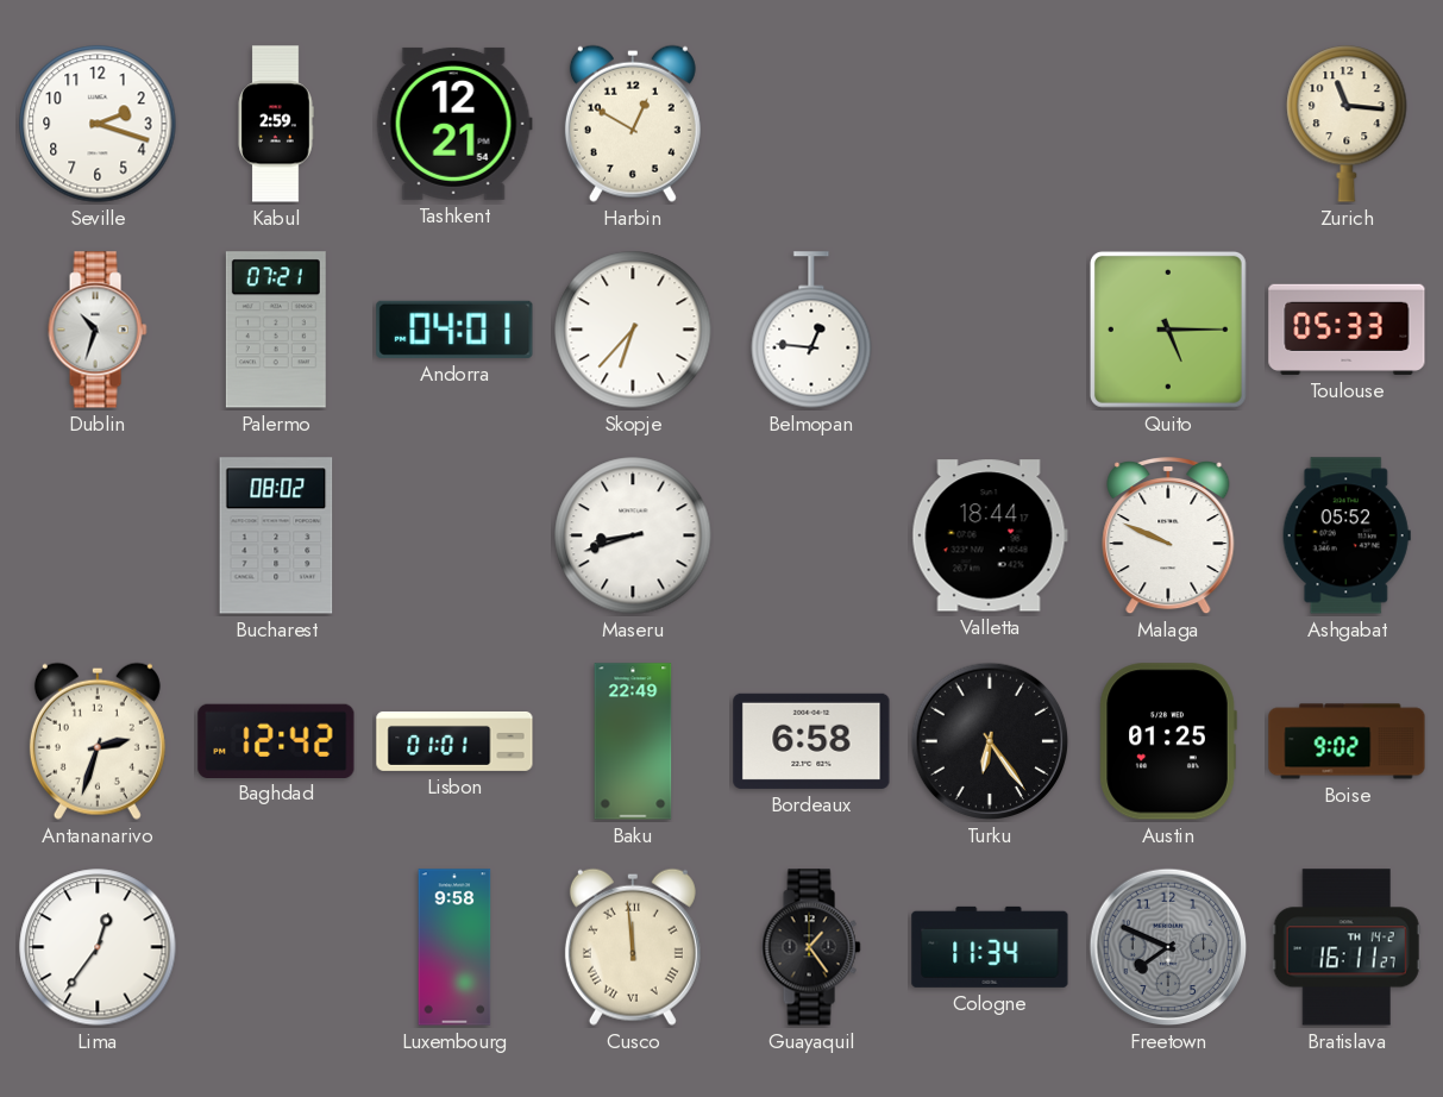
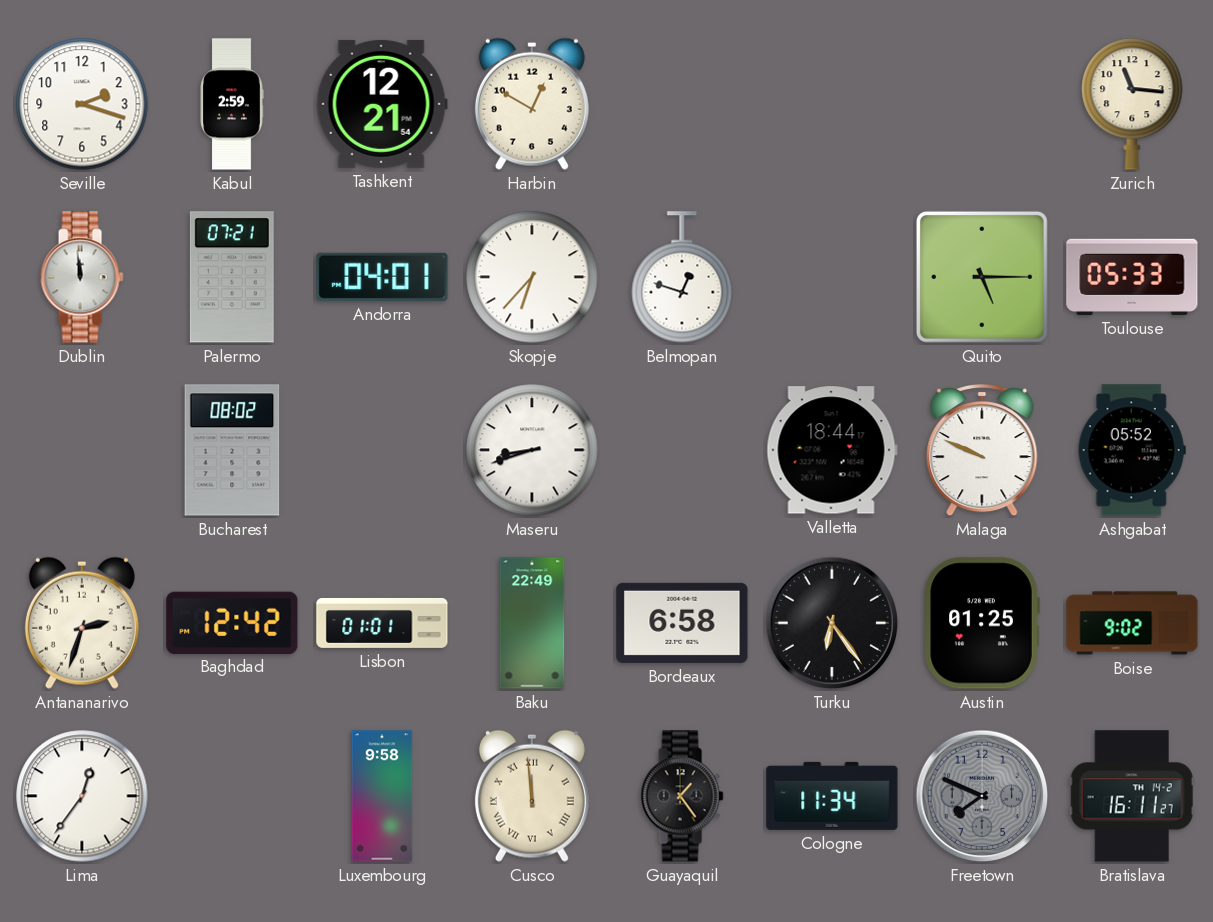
Dublin: 10:33 -> 11:59
Belmopan: 12:46 -> 12:48
